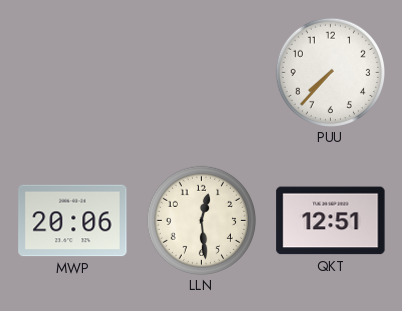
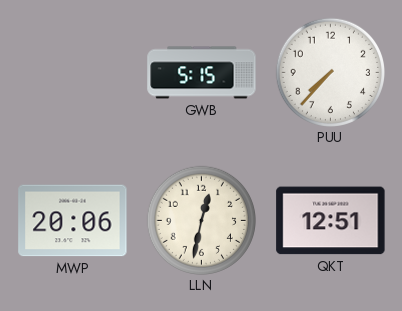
GWB: none -> 5:15
LLN: 12:29 -> 12:32
